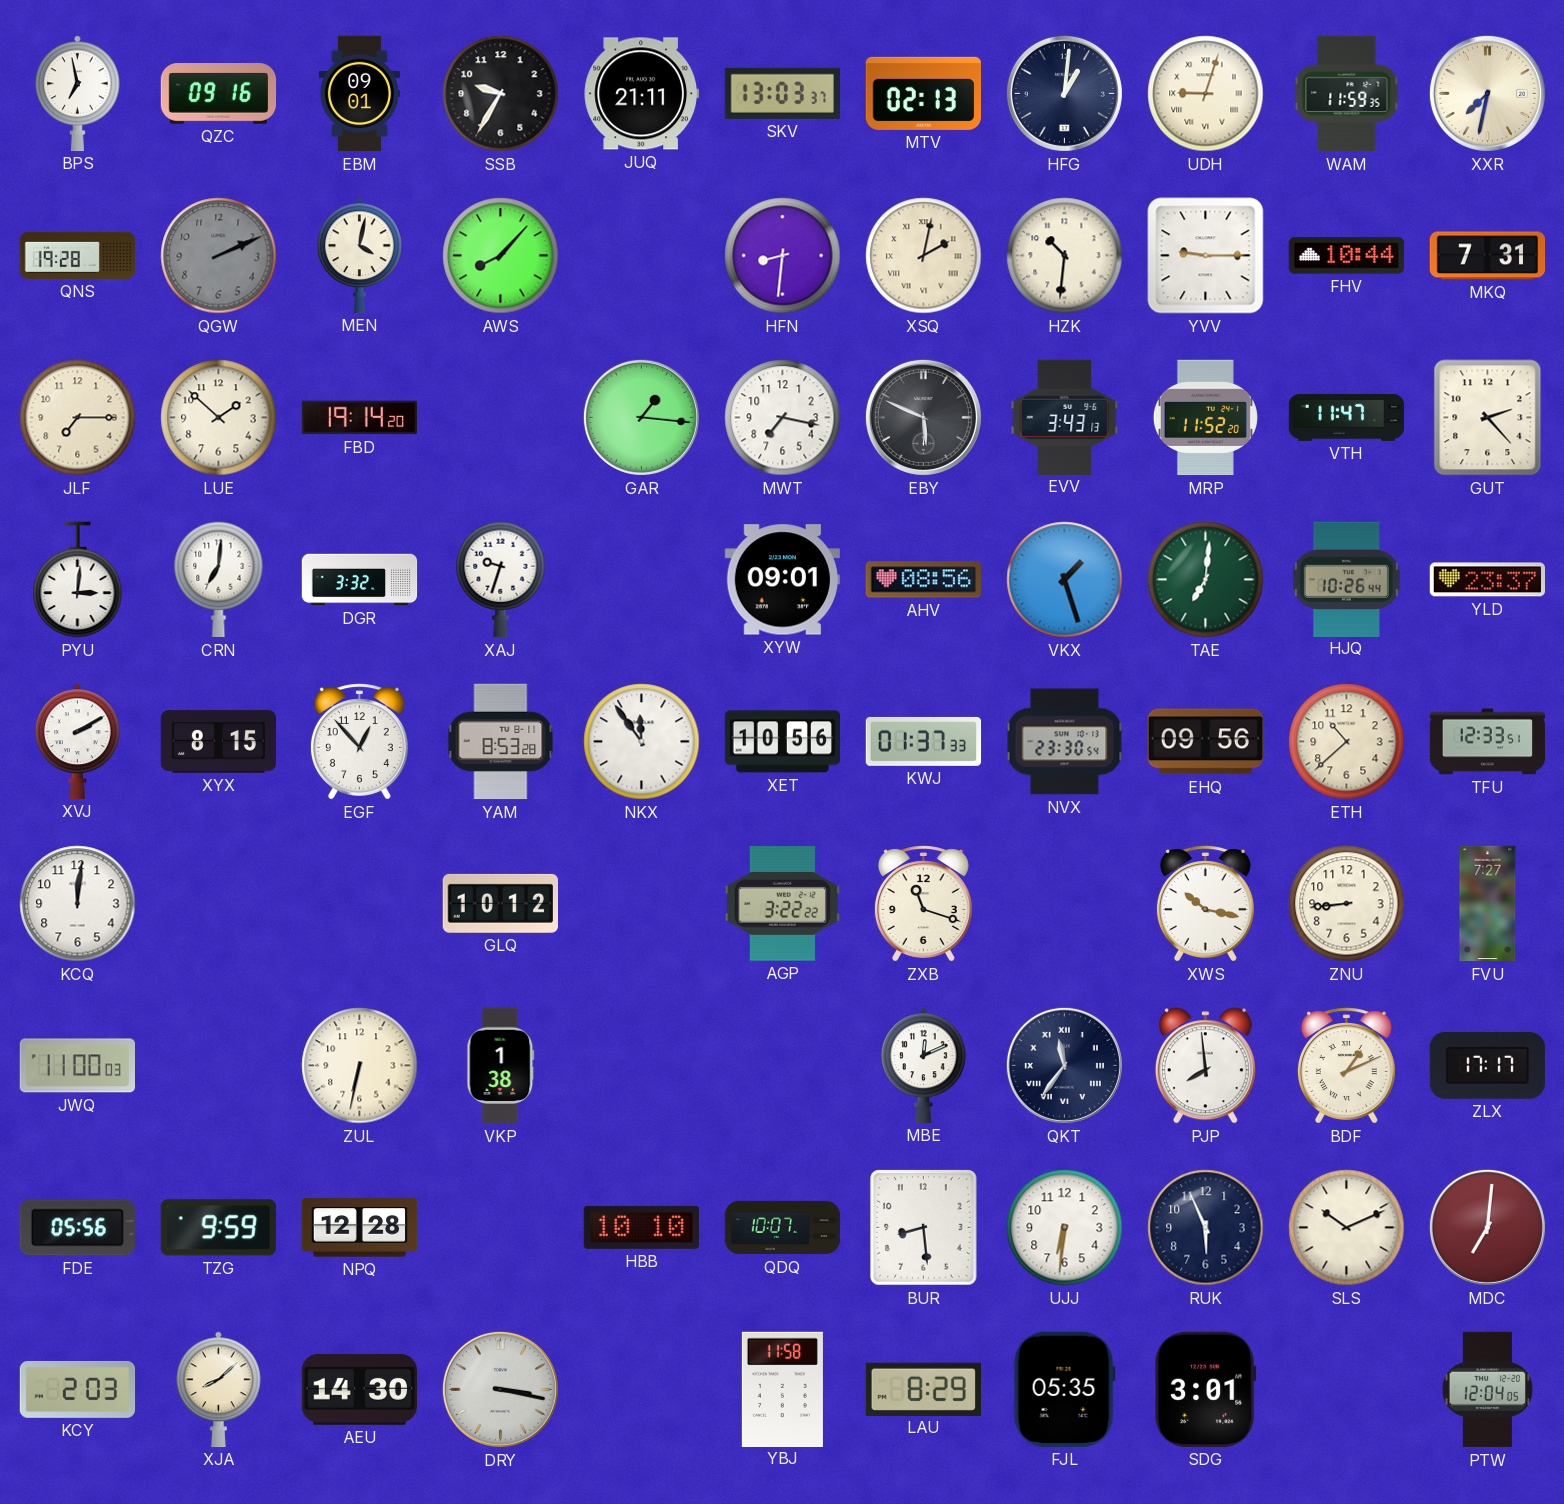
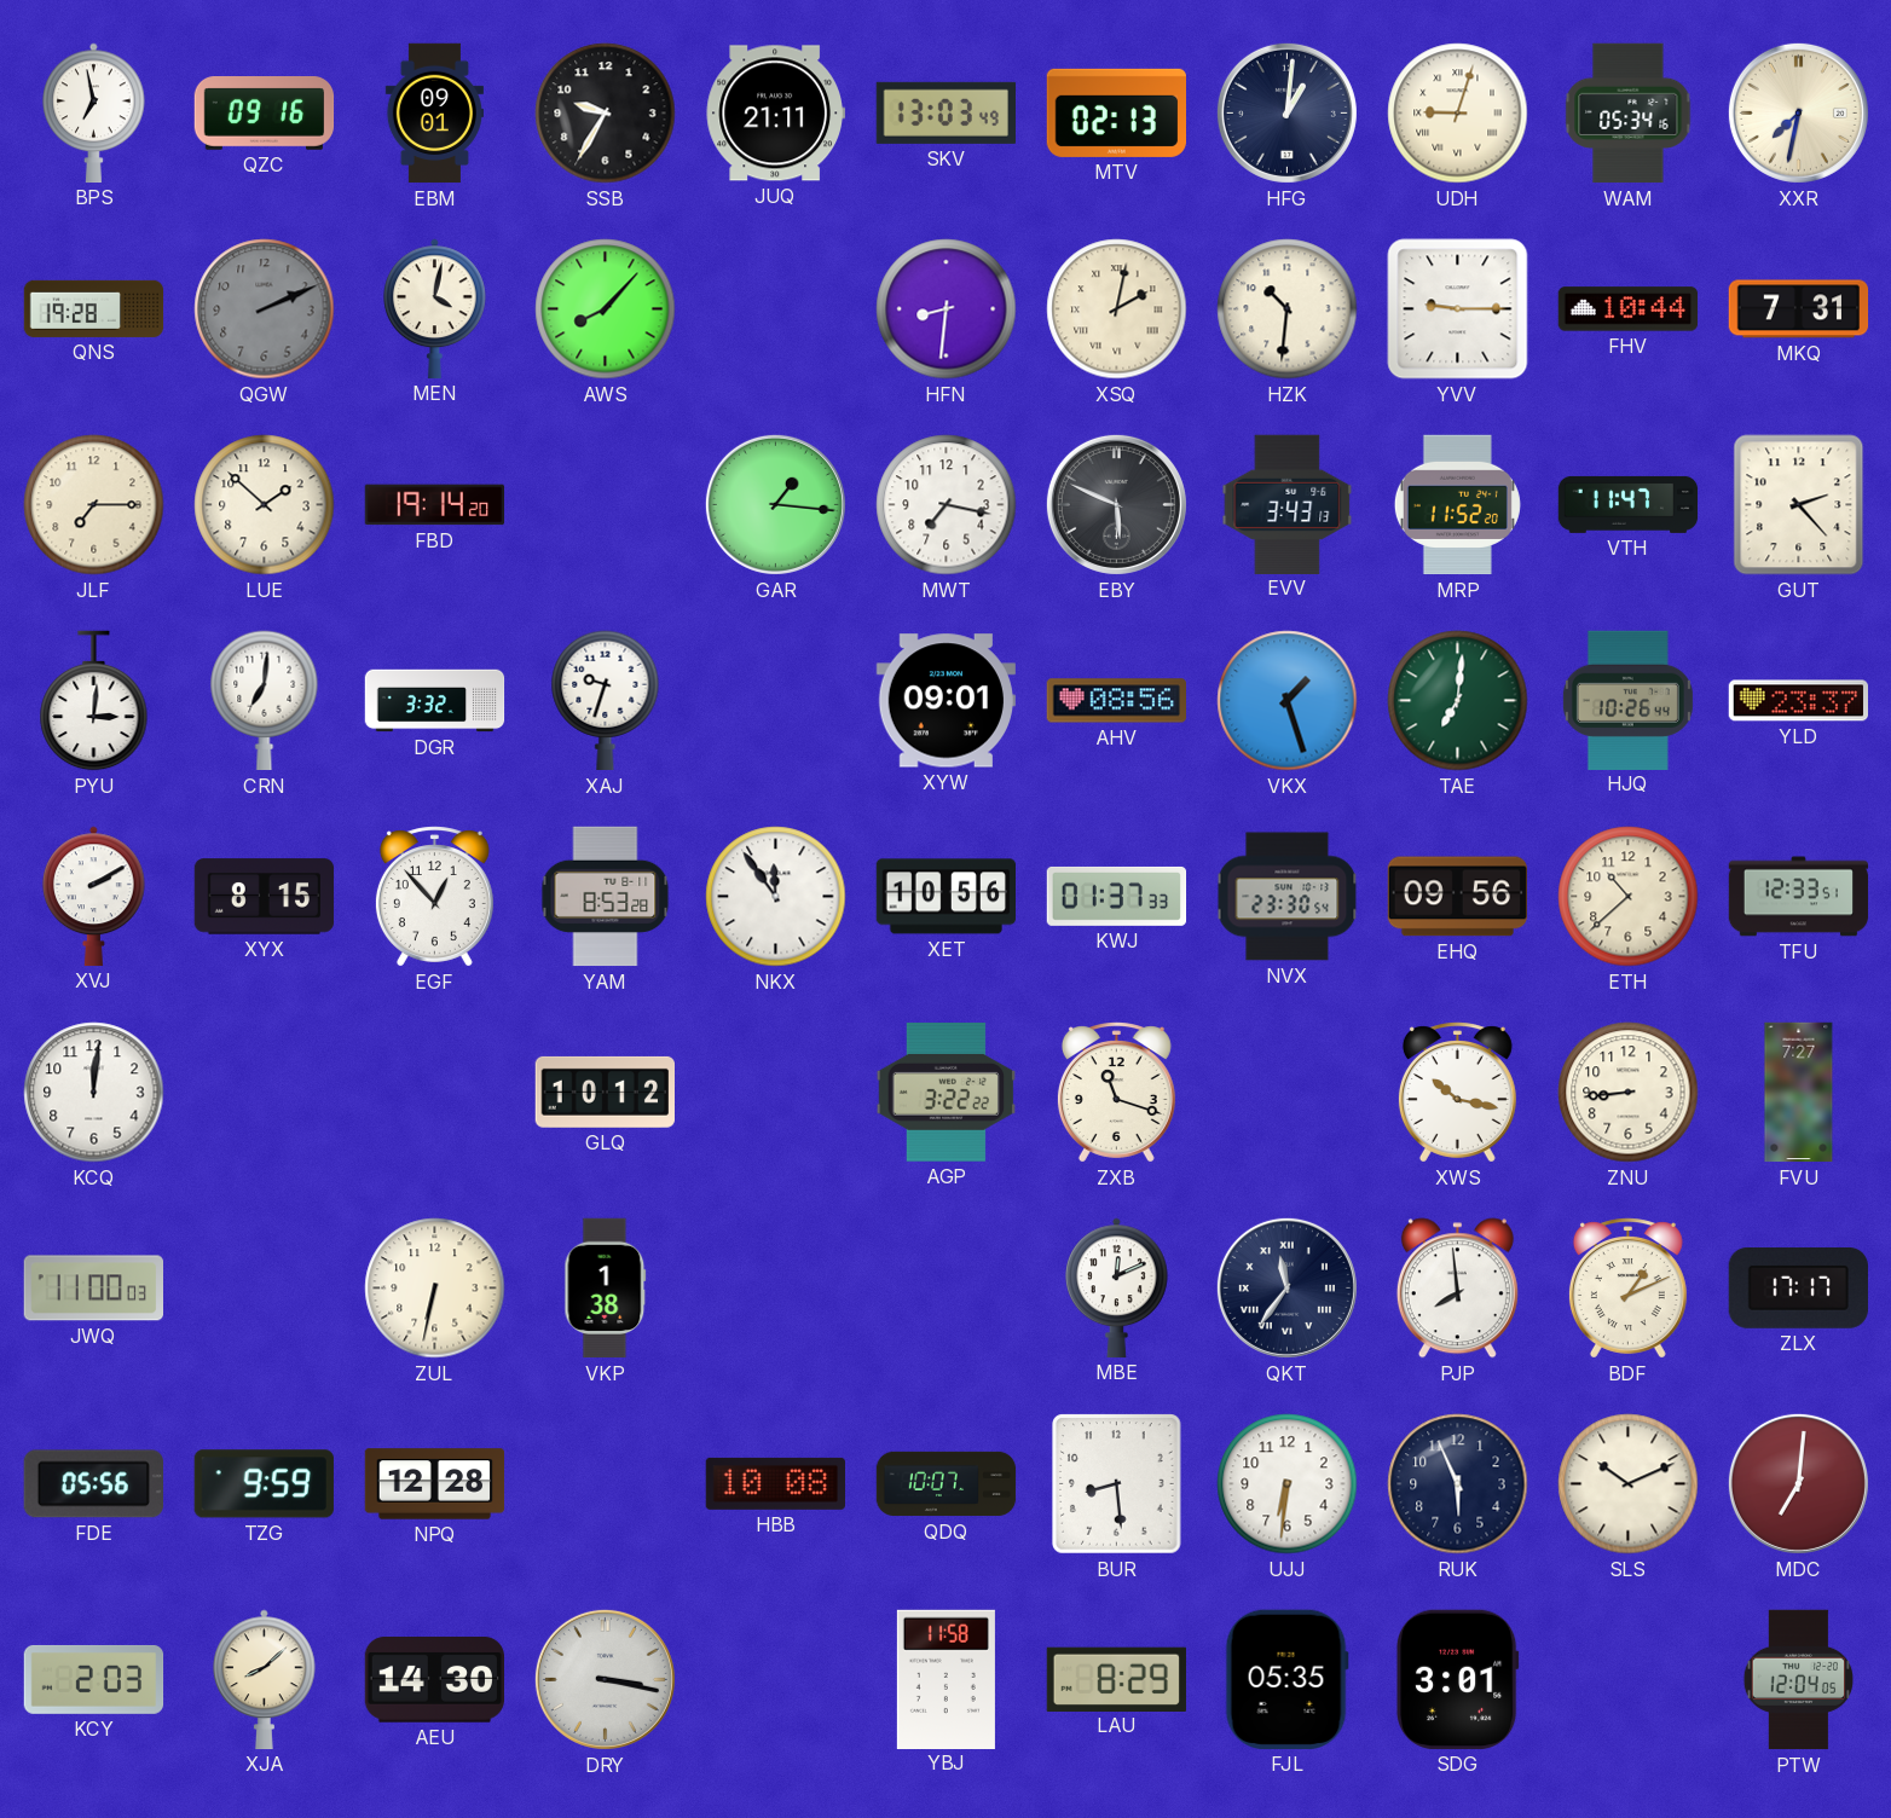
SKV: 13:03:37 -> 13:03:49
WAM: 11:59 -> 05:34
HBB: 10:10 -> 10:08
